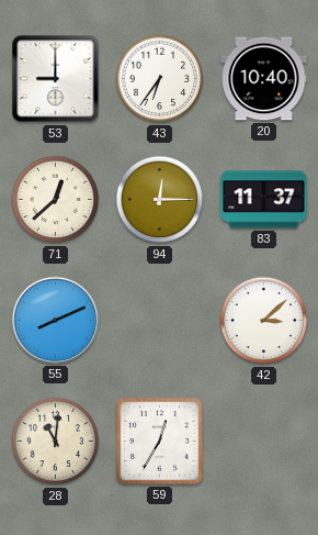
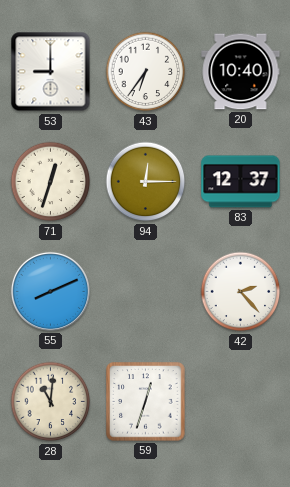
71: 12:38 -> 12:33
83: 11:37 -> 12:37
42: 3:08 -> 2:23
59: 12:35 -> 12:33
